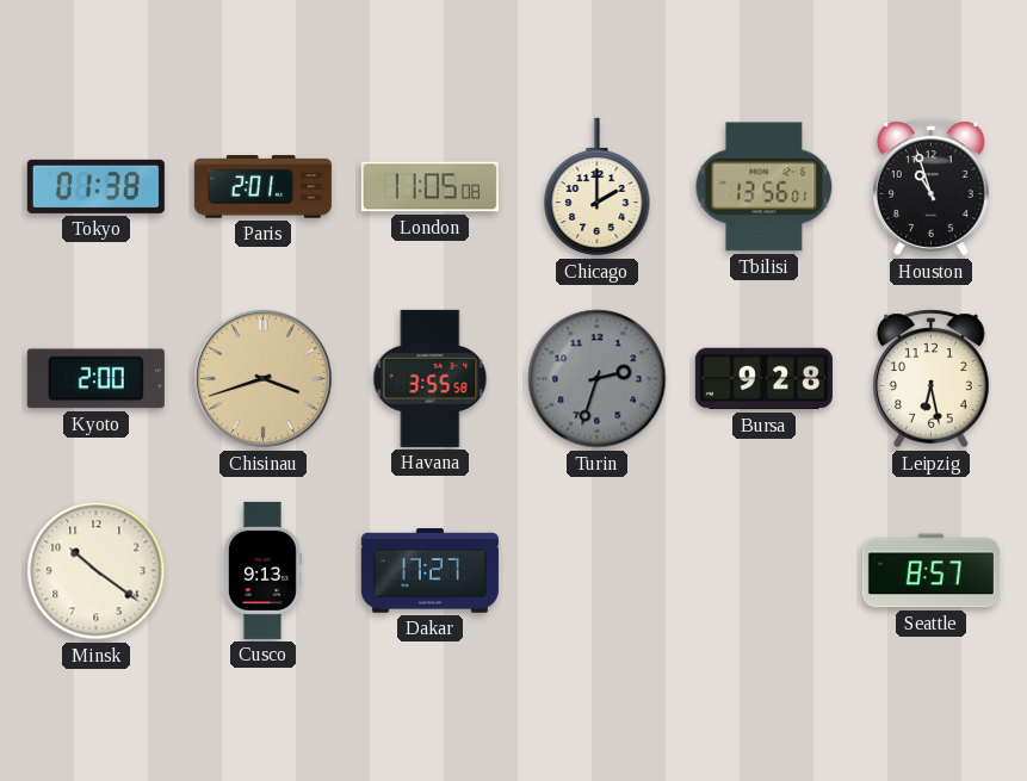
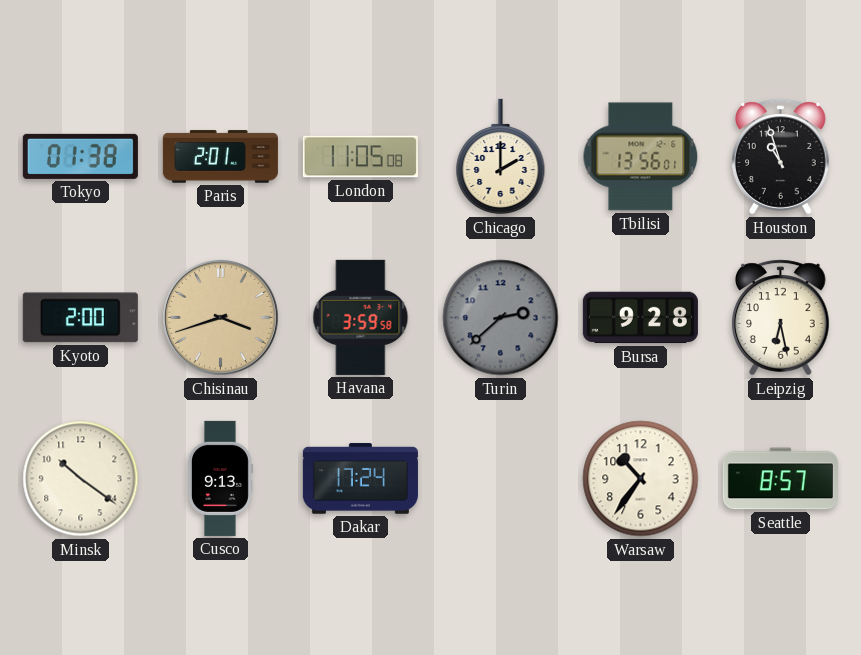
Havana: 3:55 -> 3:59
Turin: 2:33 -> 2:38
Dakar: 17:27 -> 17:24
Warsaw: none -> 10:36
